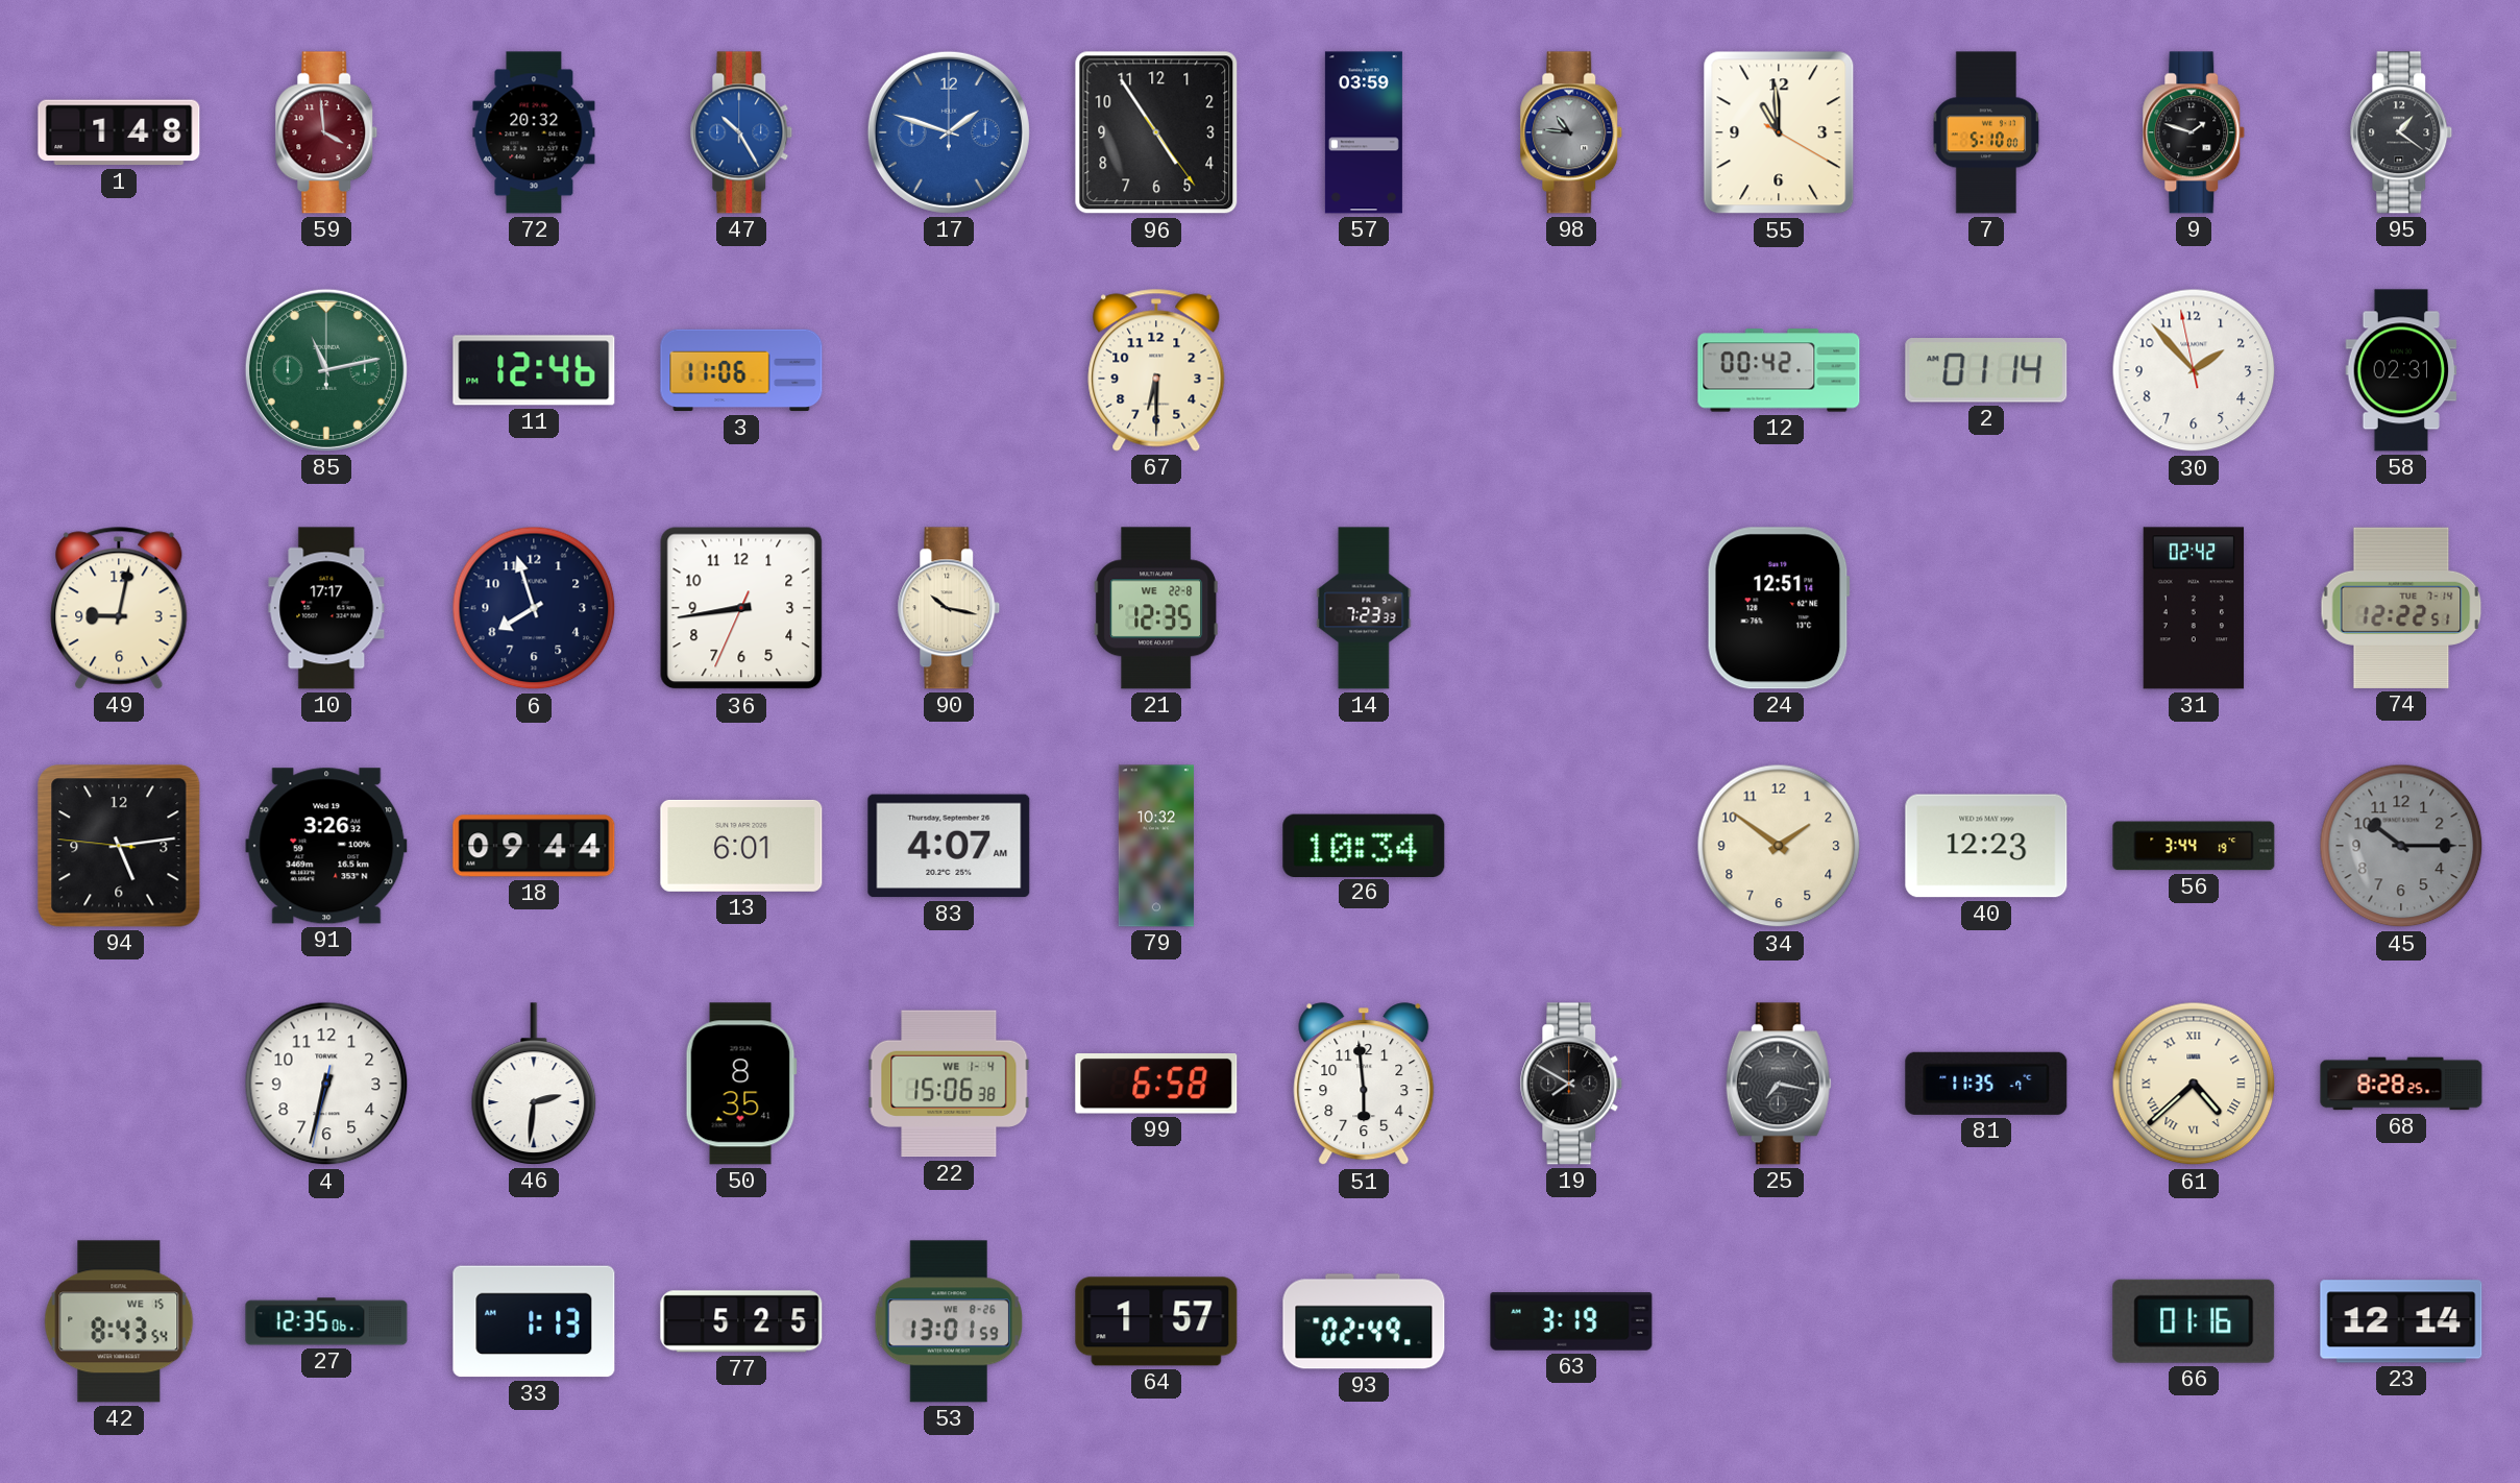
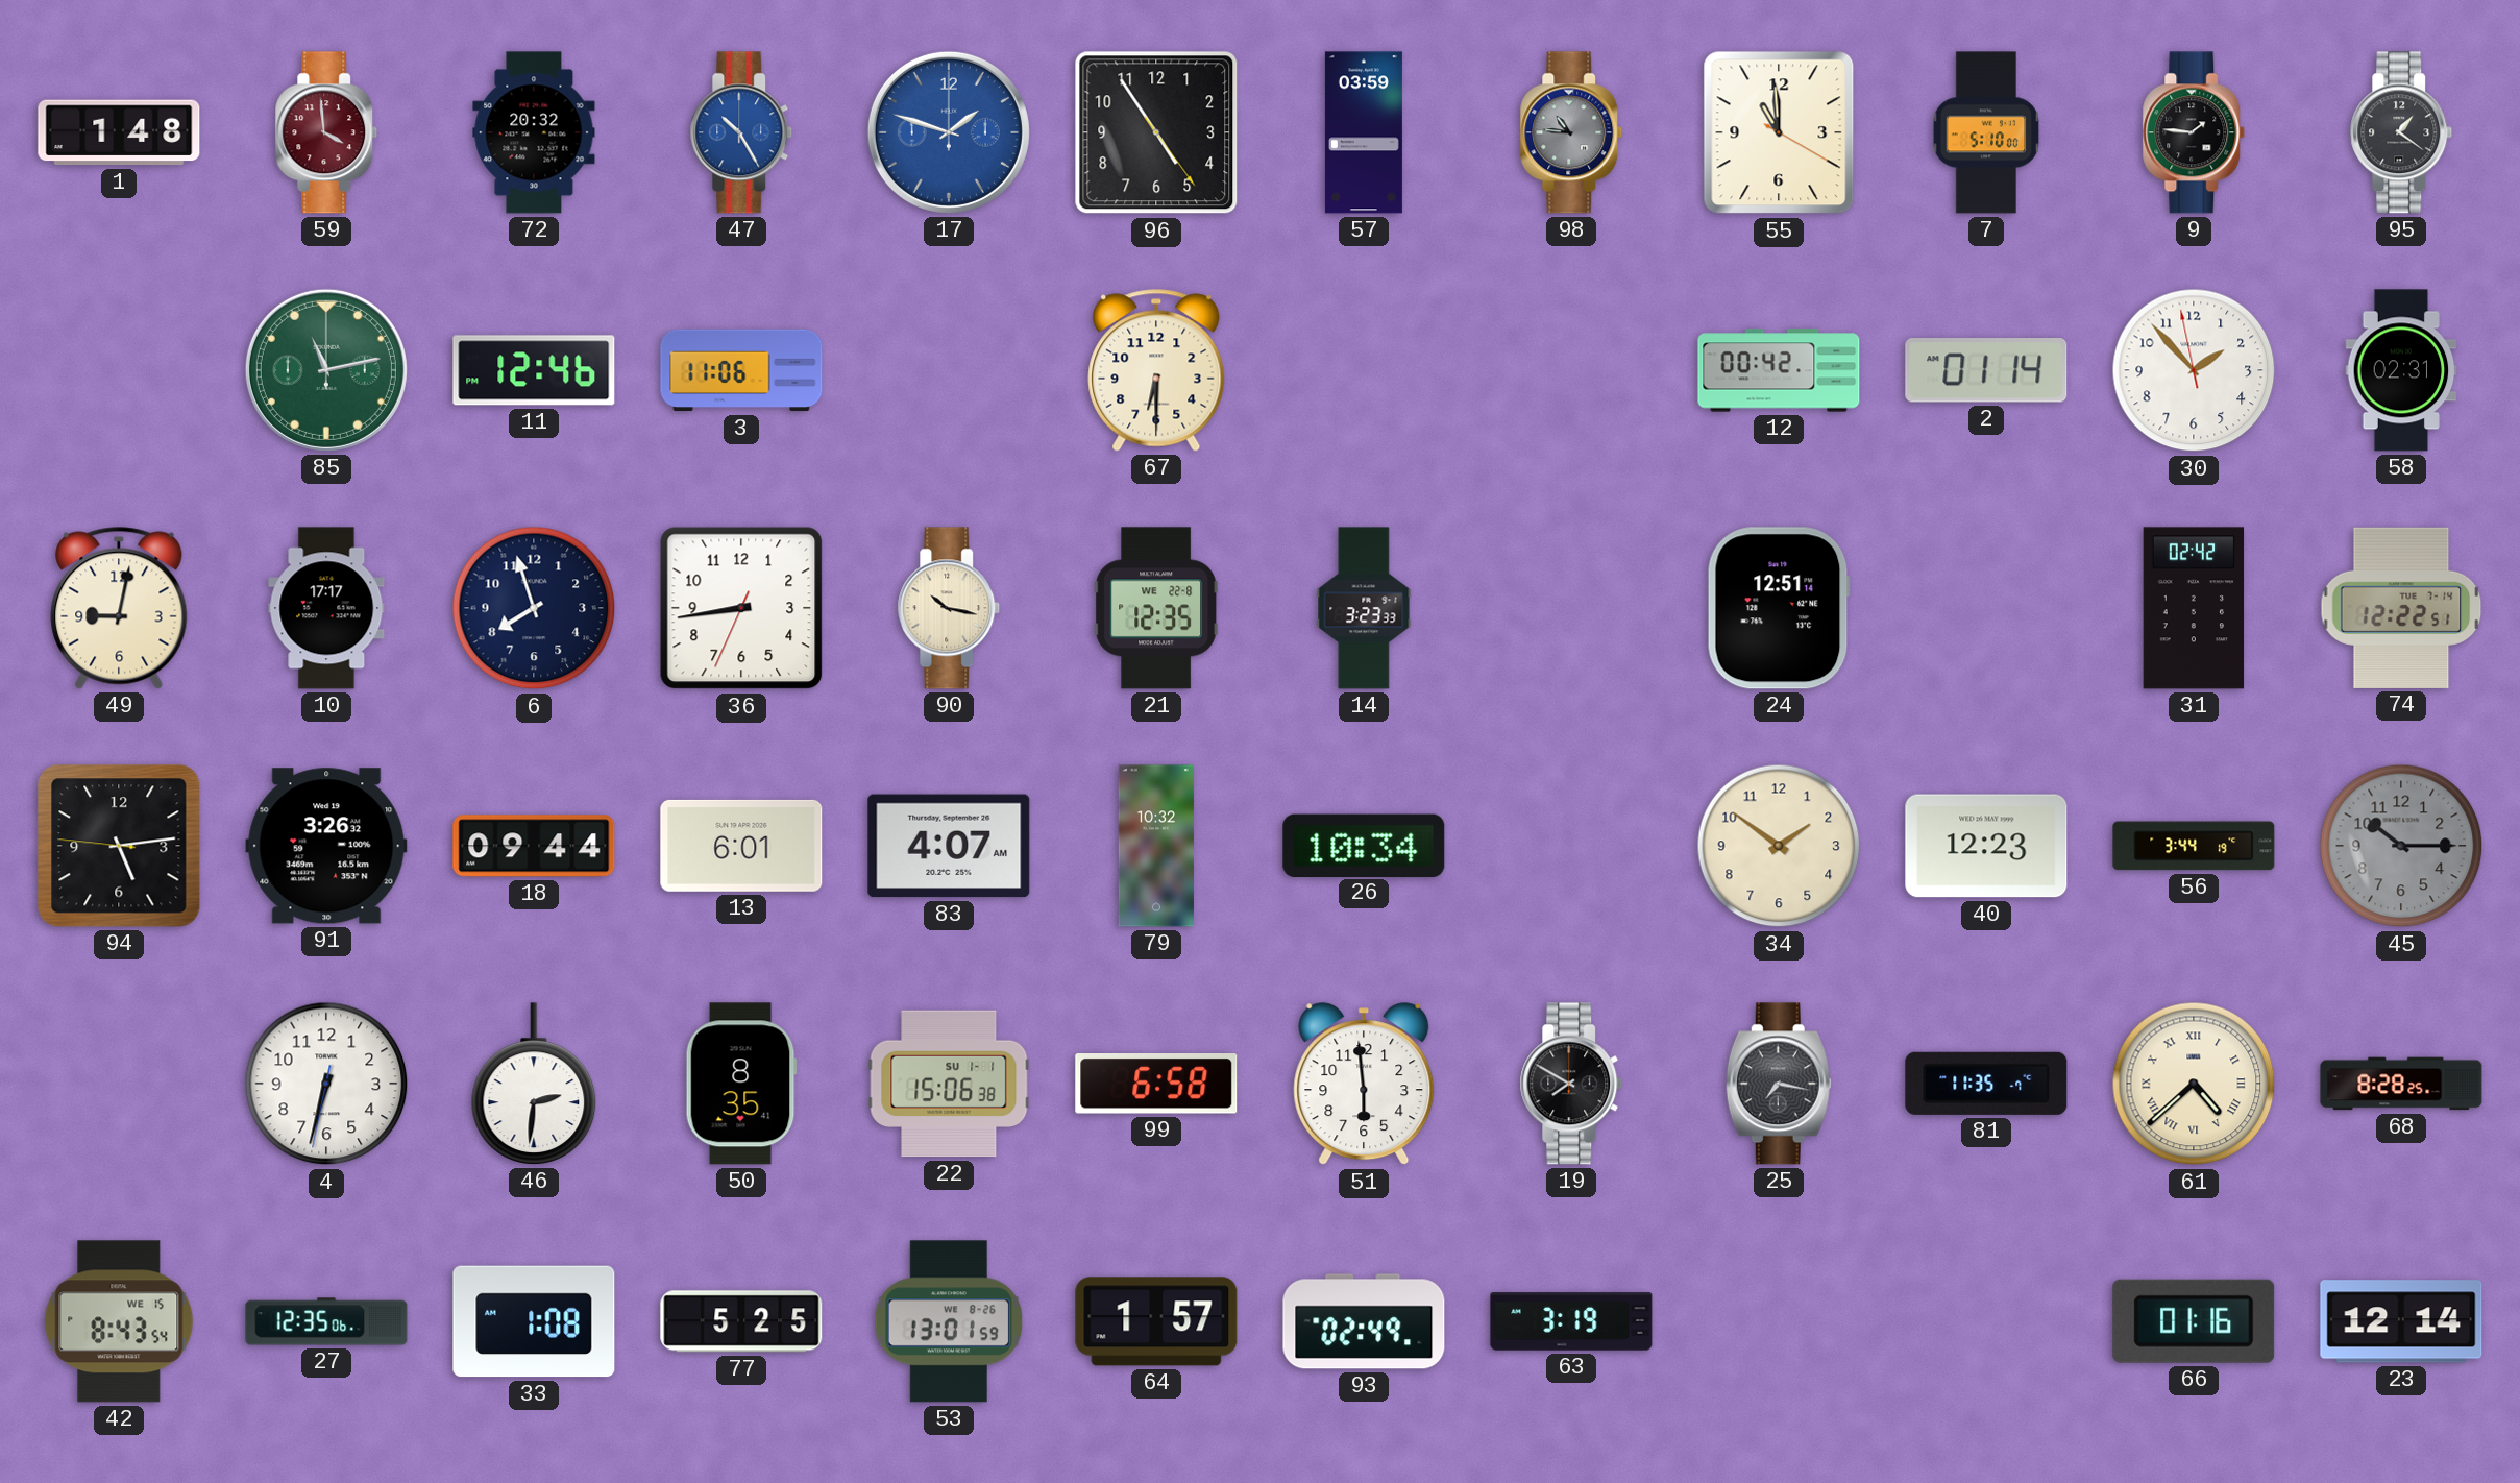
9: 1:48 -> 1:46
14: 7:23 -> 3:23
22 date: WE 1-4 -> SU 1-1
33: 1:13 -> 1:08
